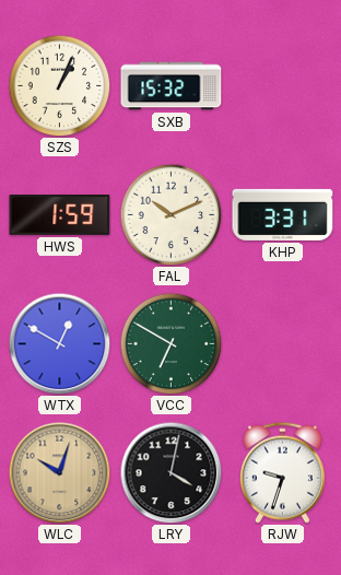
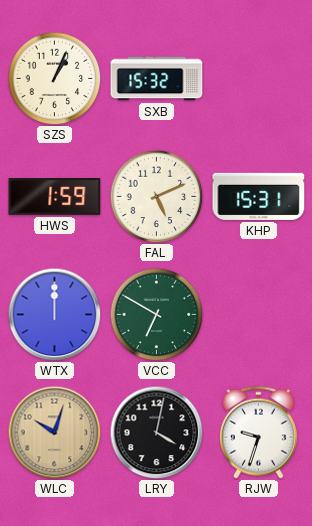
FAL: 10:11 -> 5:11
KHP: 3:31 -> 15:31
WTX: 12:50 -> 12:00
